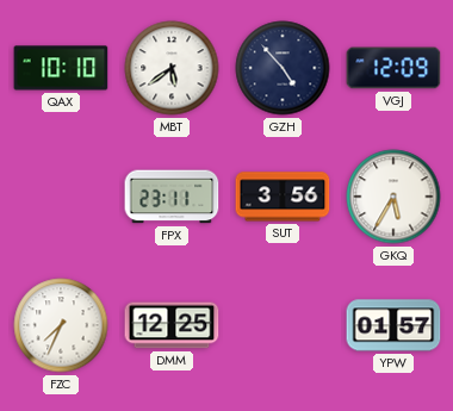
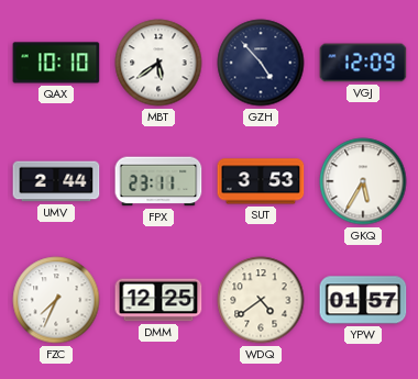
UMV: none -> 2:44
SUT: 3:56 -> 3:53
WDQ: none -> 4:39
